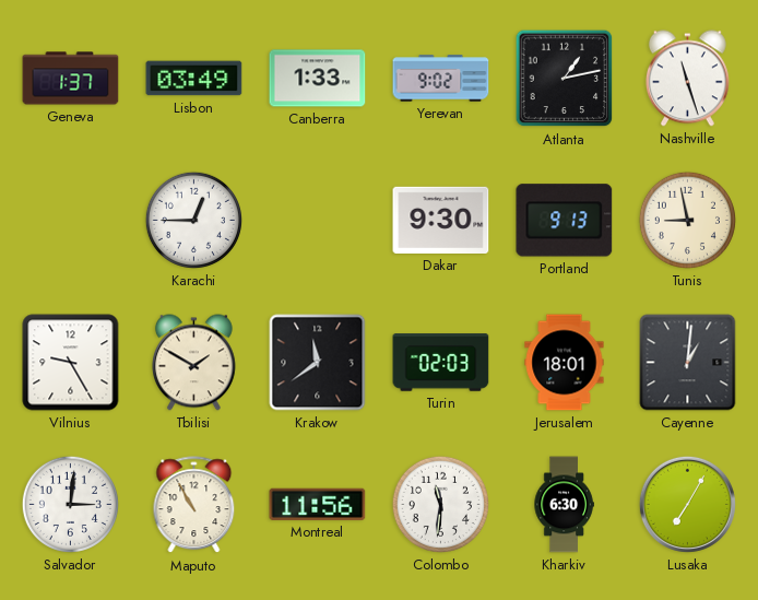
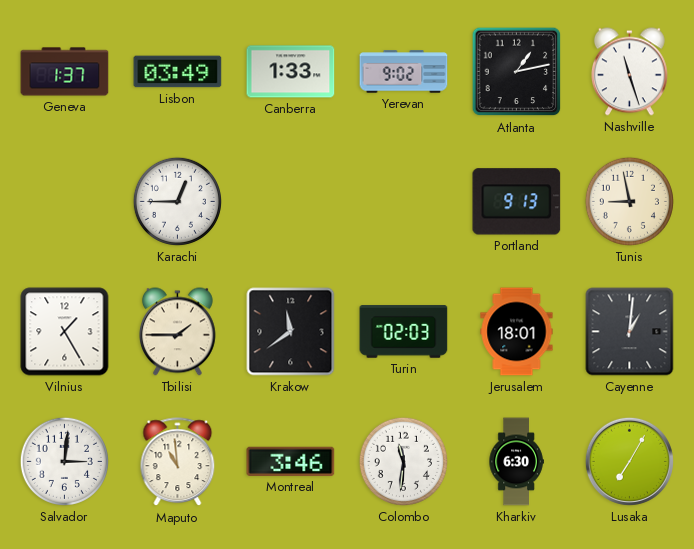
Dakar: 9:30 -> none
Vilnius: 9:25 -> 1:25
Tbilisi: 1:50 -> 1:45
Maputo: 10:55 -> 10:59
Montreal: 11:56 -> 3:46
